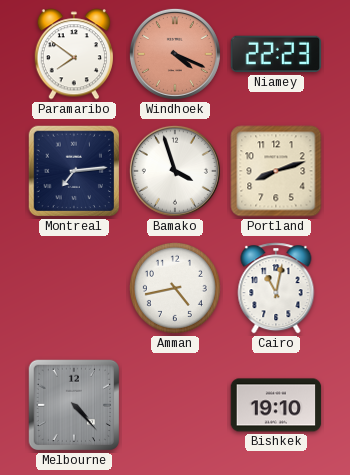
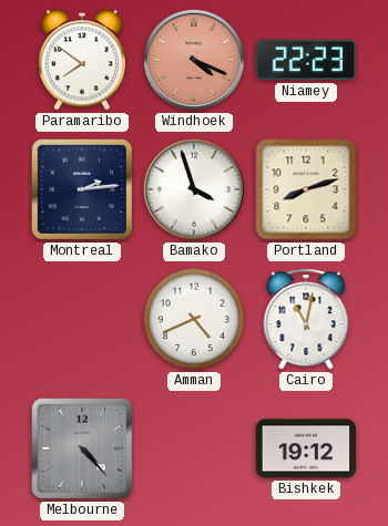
Montreal: 7:14 -> 2:14
Amman: 4:43 -> 4:41
Bishkek: 19:10 -> 19:12
